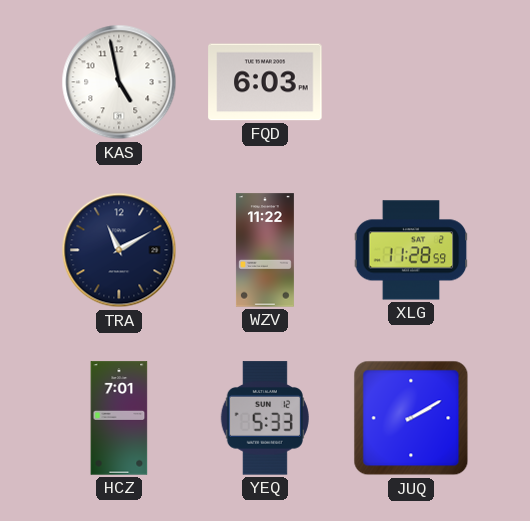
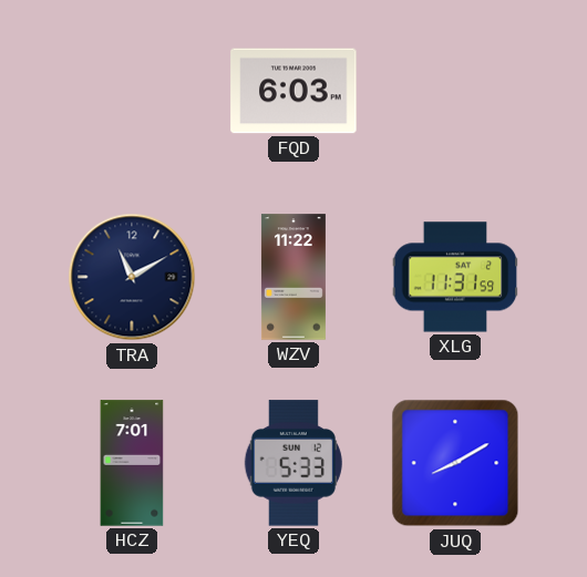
KAS: 4:58 -> none
XLG: 11:28 -> 11:31
JUQ: 2:10 -> 8:10
